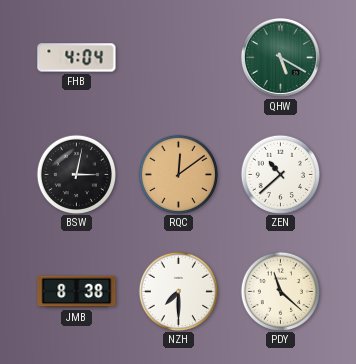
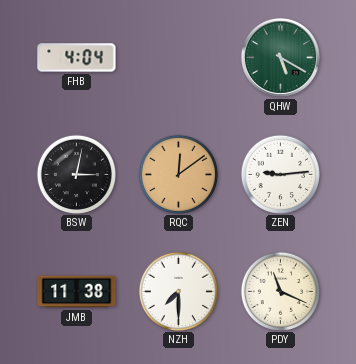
ZEN: 10:38 -> 9:14
JMB: 8:38 -> 11:38
PDY: 11:22 -> 11:19
